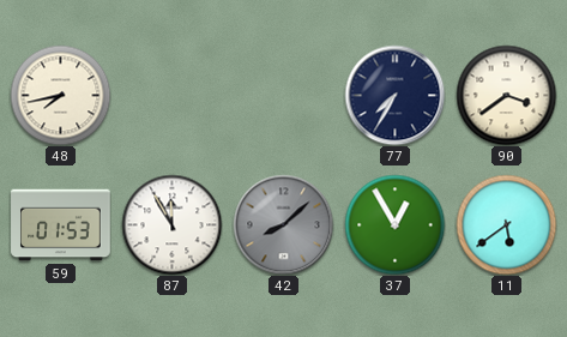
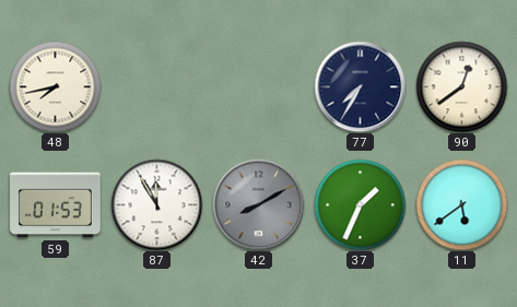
90: 3:39 -> 12:39
42: 8:08 -> 8:10
37: 12:55 -> 1:34
